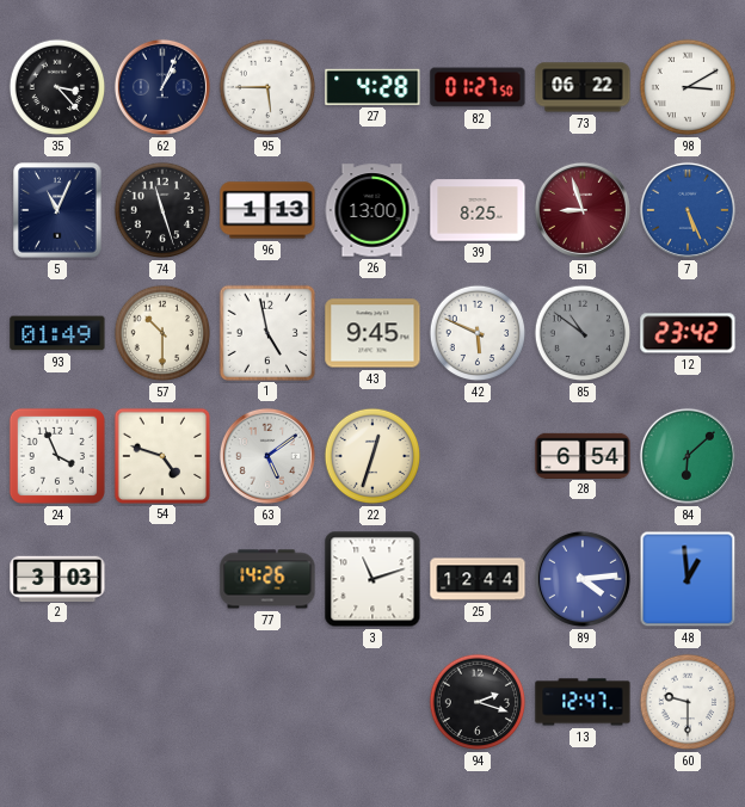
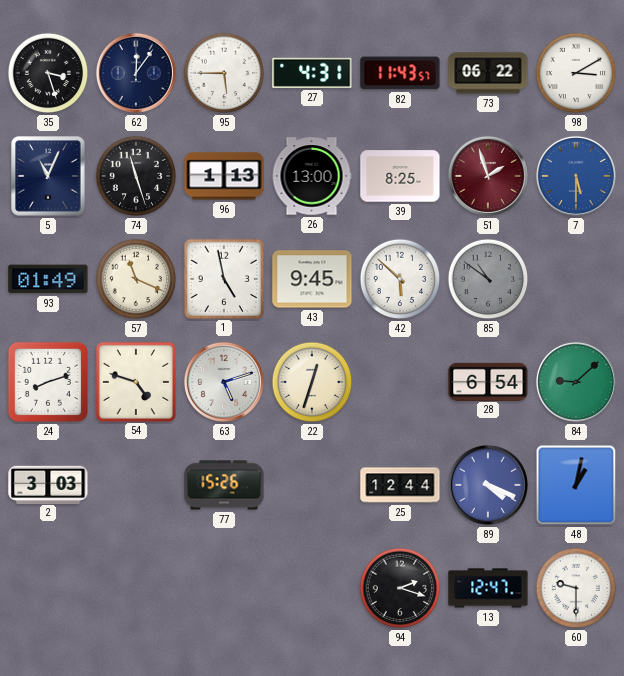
35: 3:23 -> 3:27
62: 1:04 -> 12:06
27: 4:28 -> 4:31
82: 01:27 -> 11:43
51: 8:57 -> 1:57
7: 5:26 -> 5:30
57: 10:30 -> 11:19
42: 5:49 -> 5:52
12: 23:42 -> none
24: 3:56 -> 8:12
63: 5:09 -> 5:12
84: 6:08 -> 9:08
77: 14:26 -> 15:26
3: 11:12 -> none
89: 4:14 -> 4:19
48: 12:59 -> 1:02
